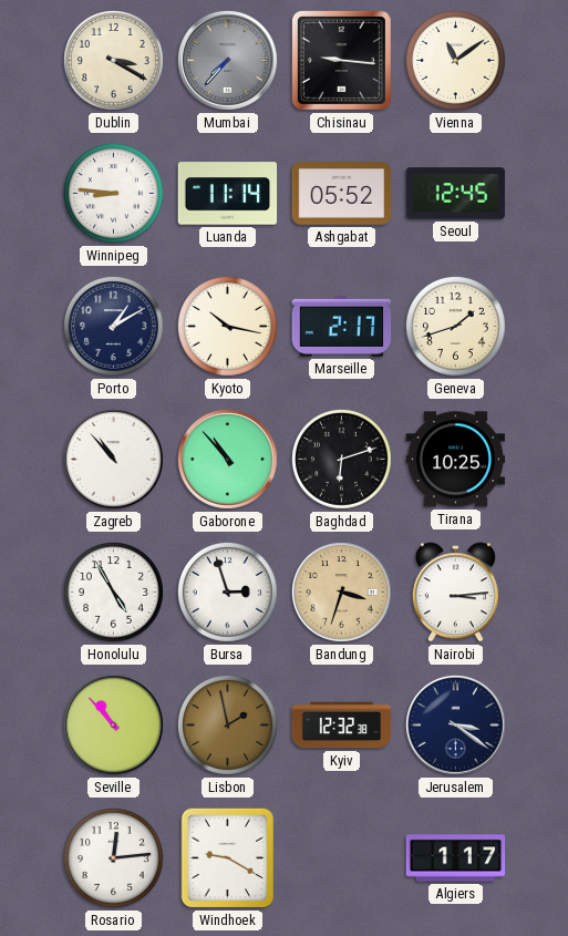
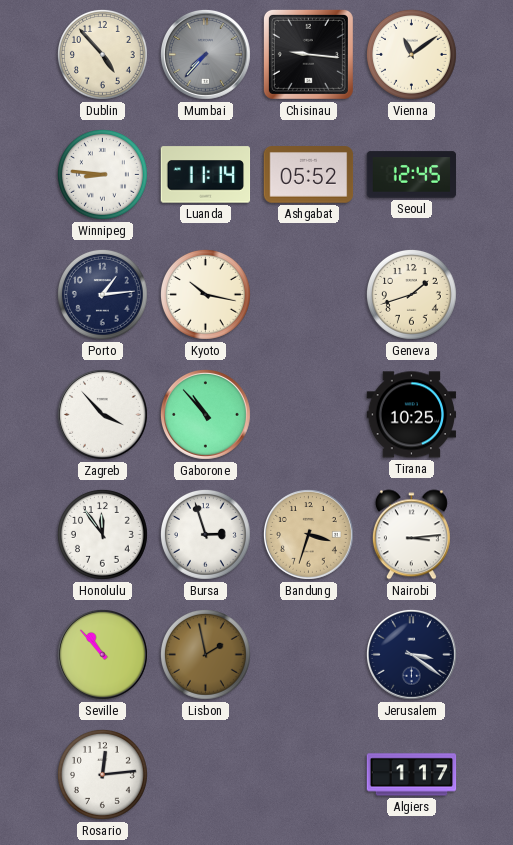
Dublin: 3:20 -> 4:53
Porto: 1:10 -> 1:14
Marseille: 2:17 -> none
Zagreb: 10:53 -> 3:53
Baghdad: 6:12 -> none
Honolulu: 4:55 -> 11:54
Kyiv: 12:32 -> none
Windhoek: 9:20 -> none
